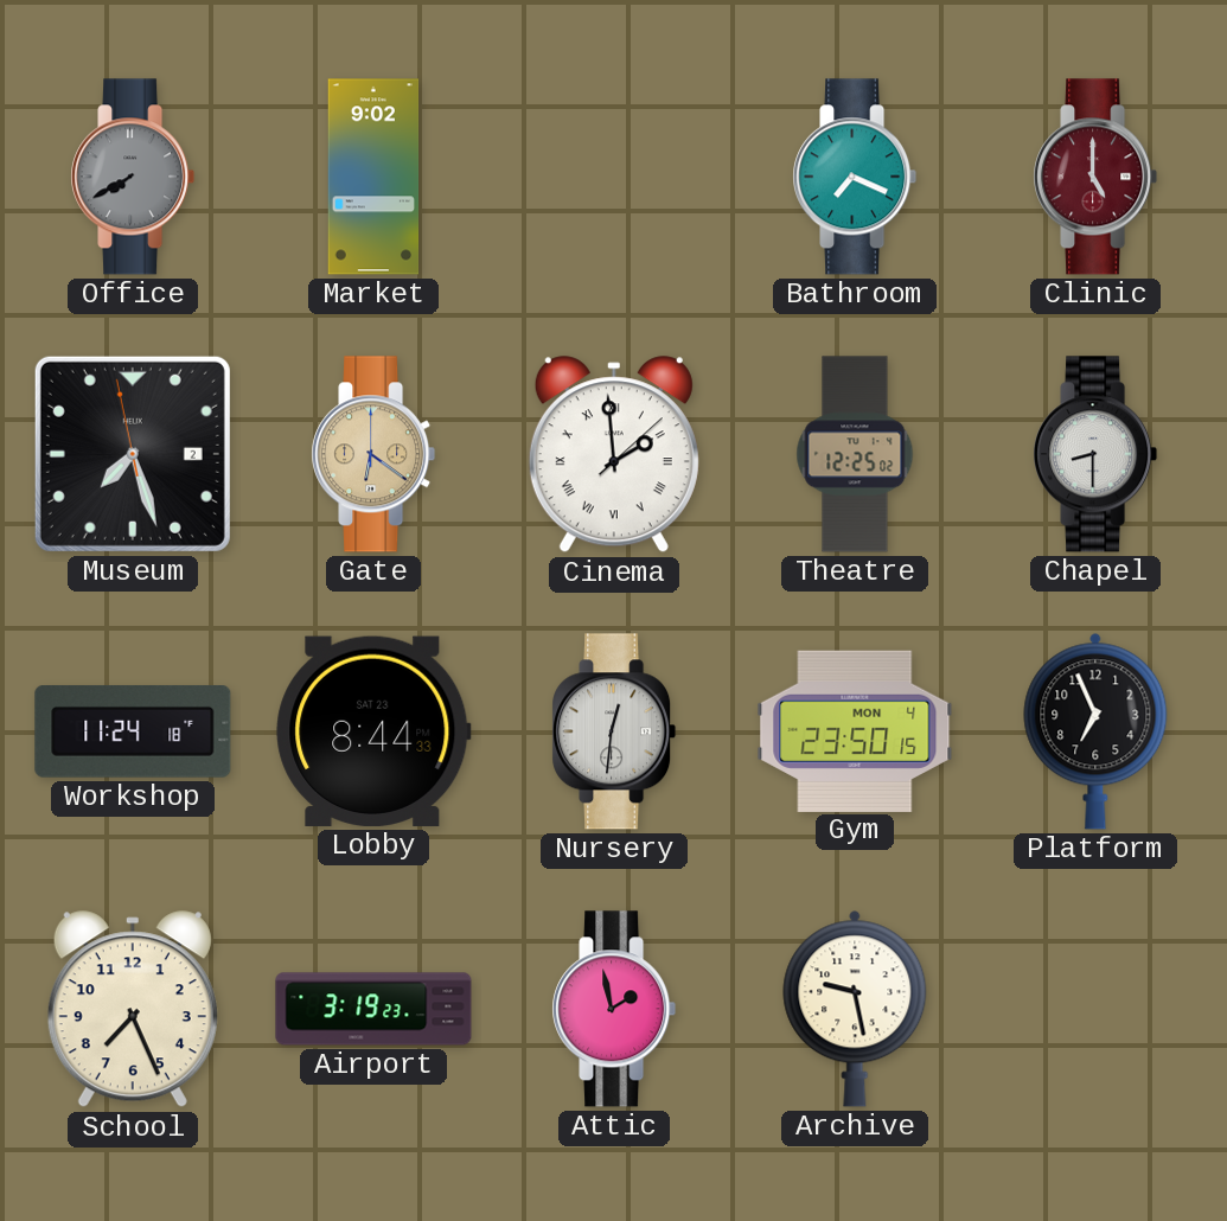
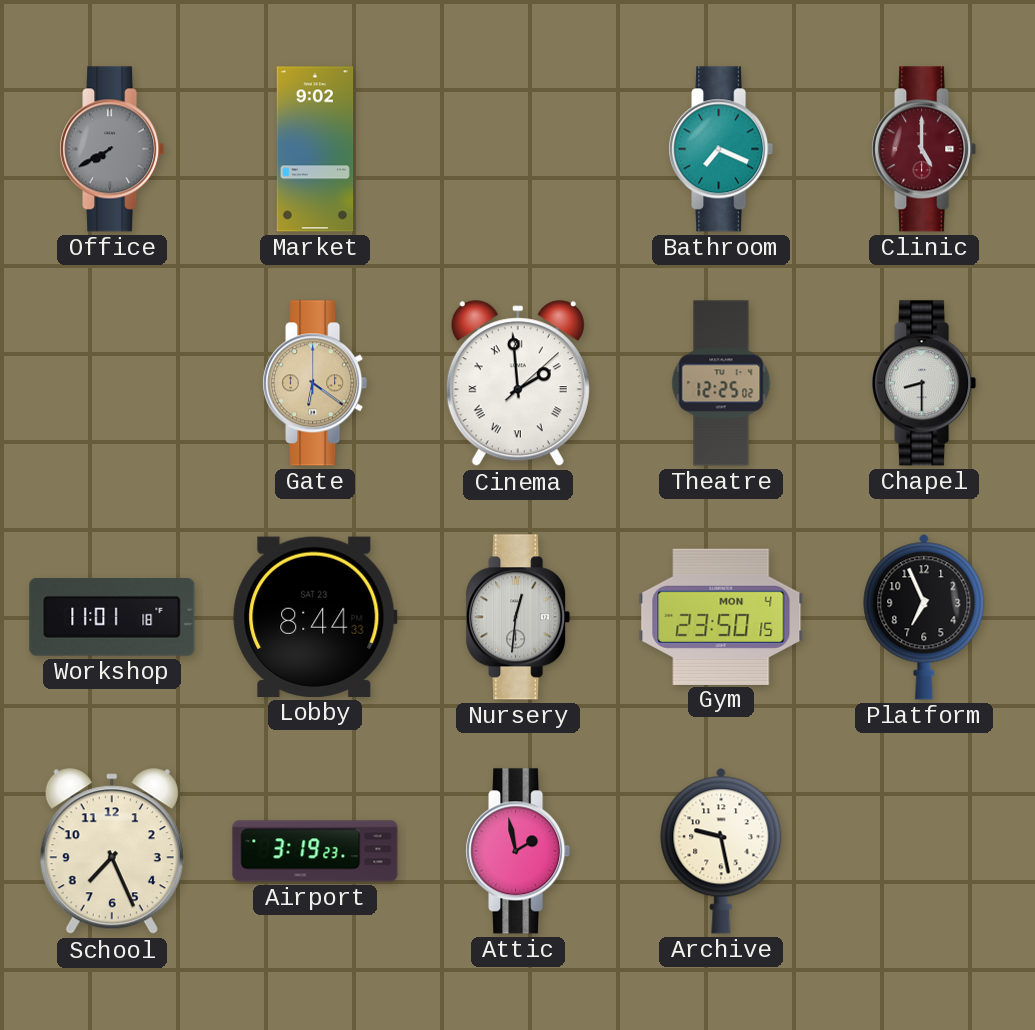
Museum: 7:26 -> none
Workshop: 11:24 -> 11:01
